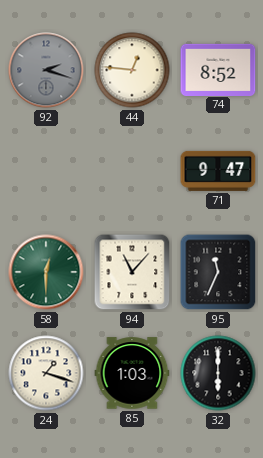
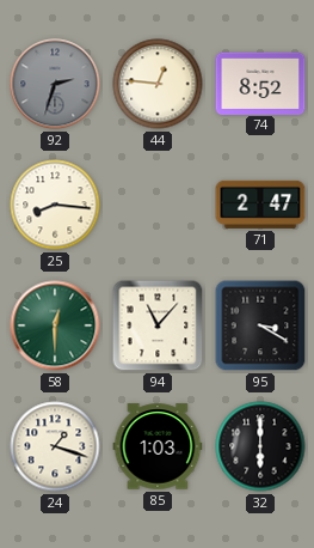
92: 2:18 -> 2:33
25: none -> 8:16
71: 9:47 -> 2:47
95: 11:34 -> 3:20
